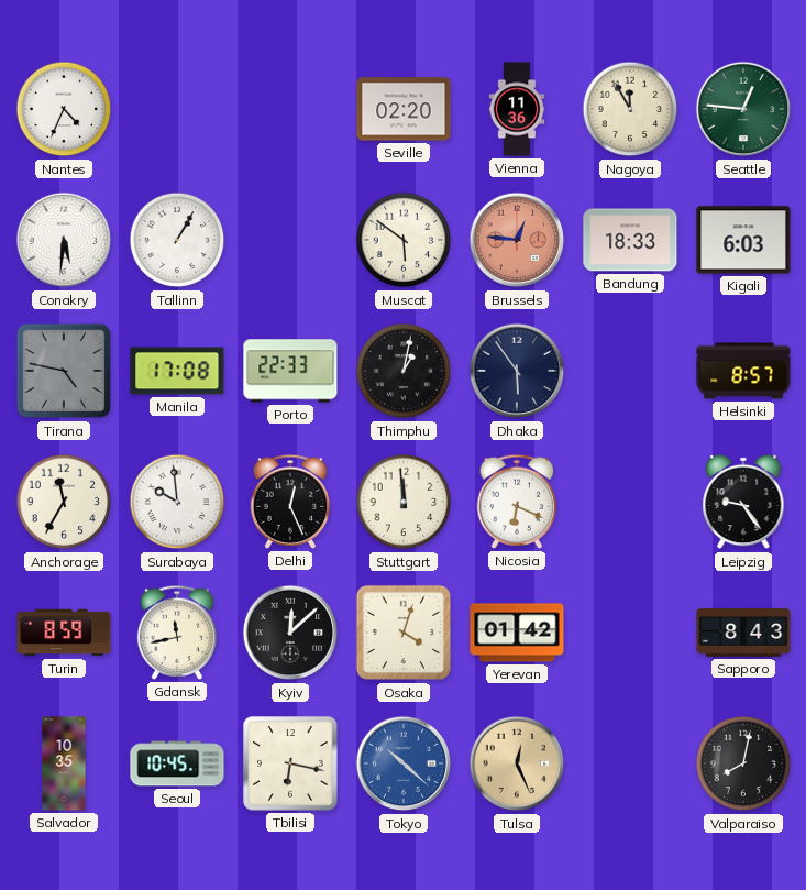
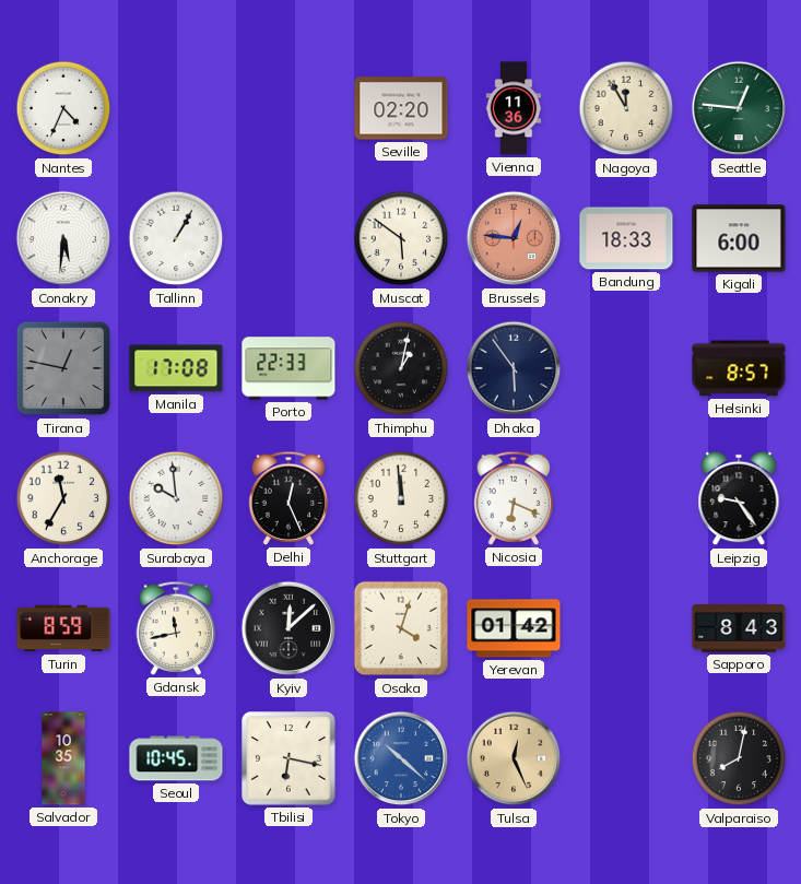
Kigali: 6:03 -> 6:00
Tirana: 4:47 -> 12:47
